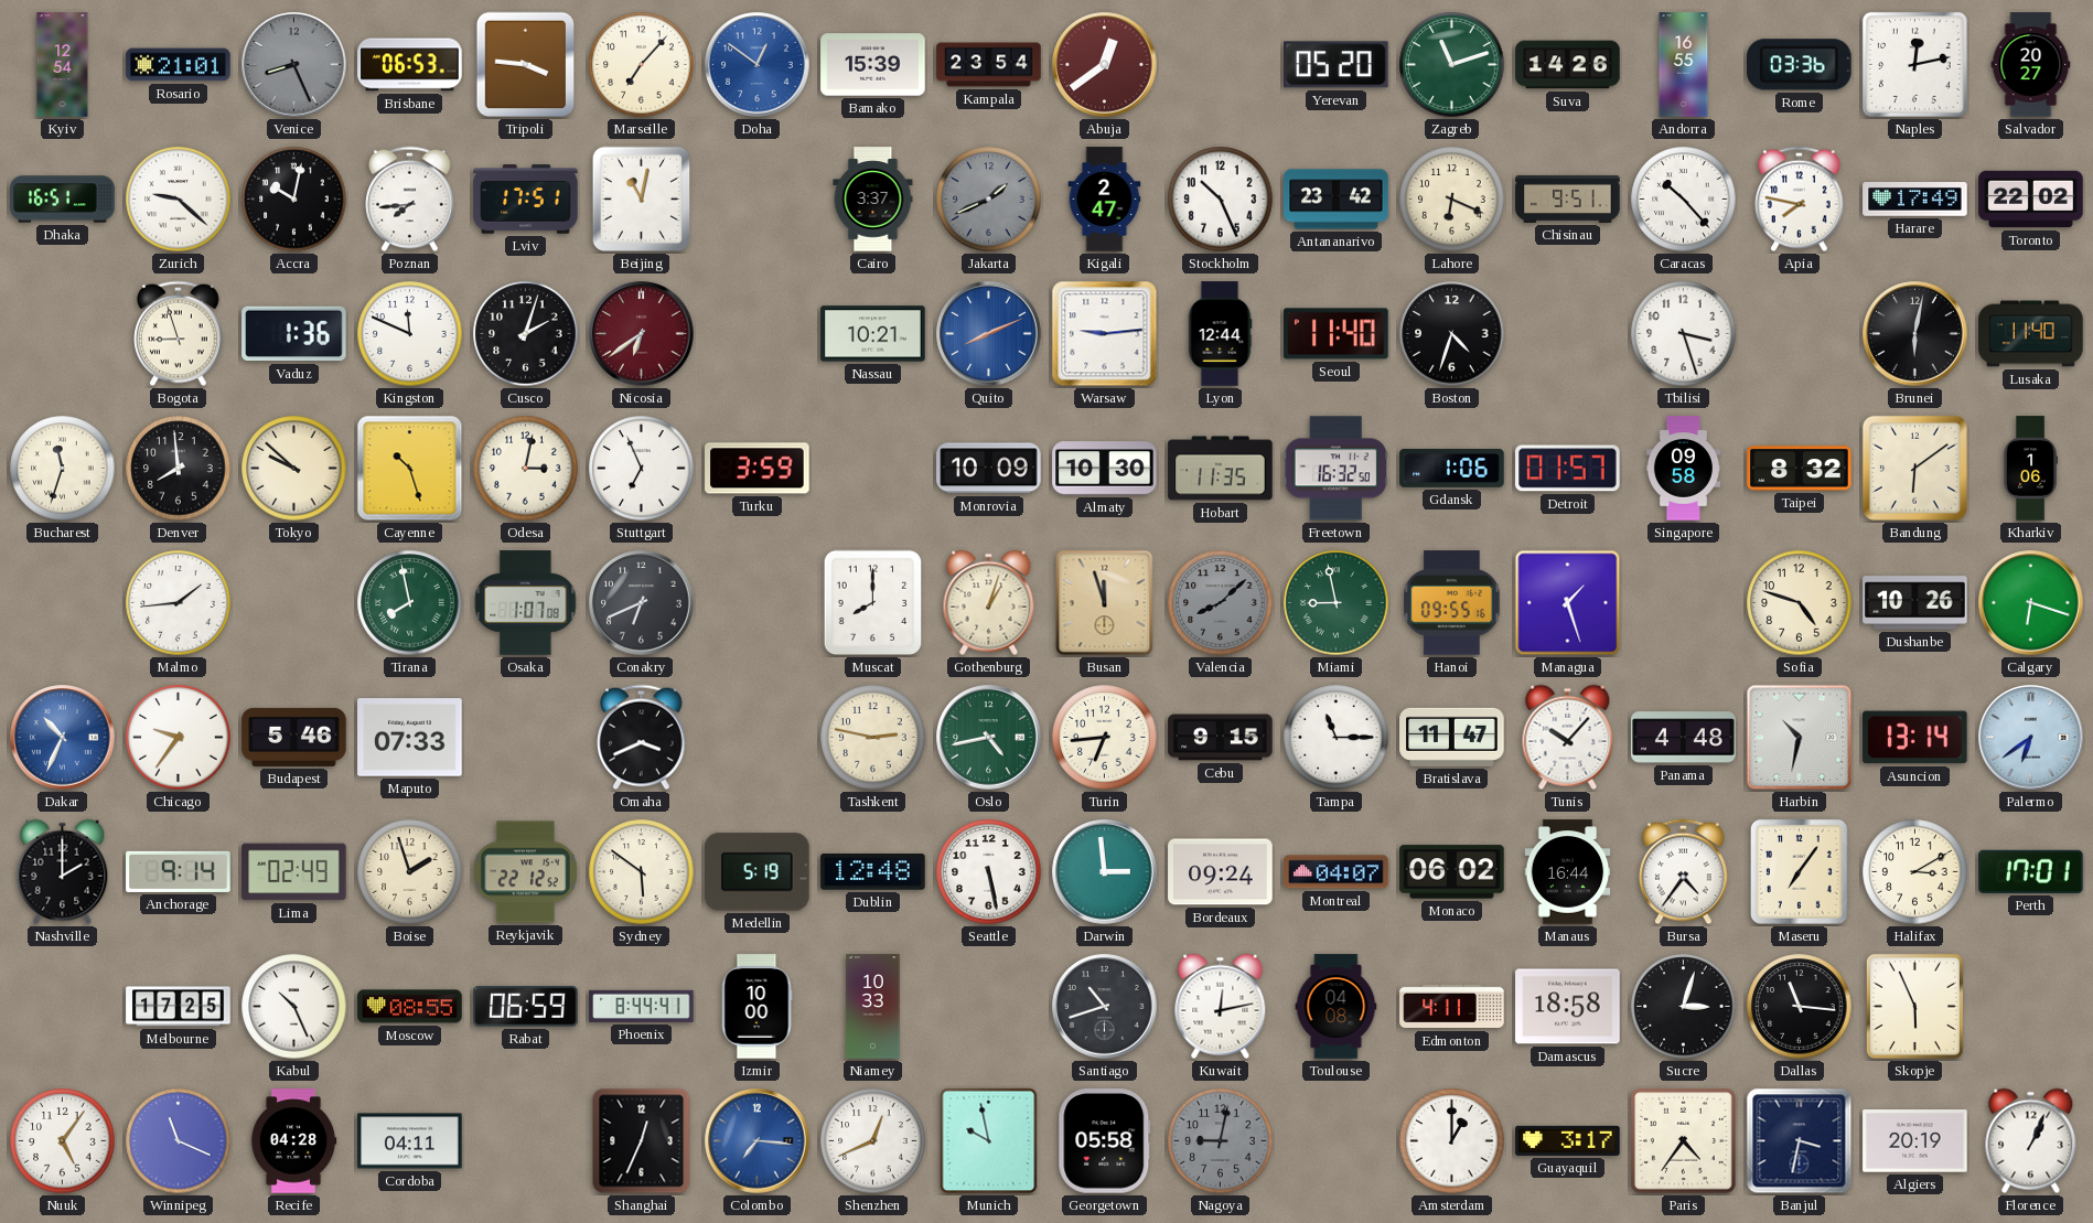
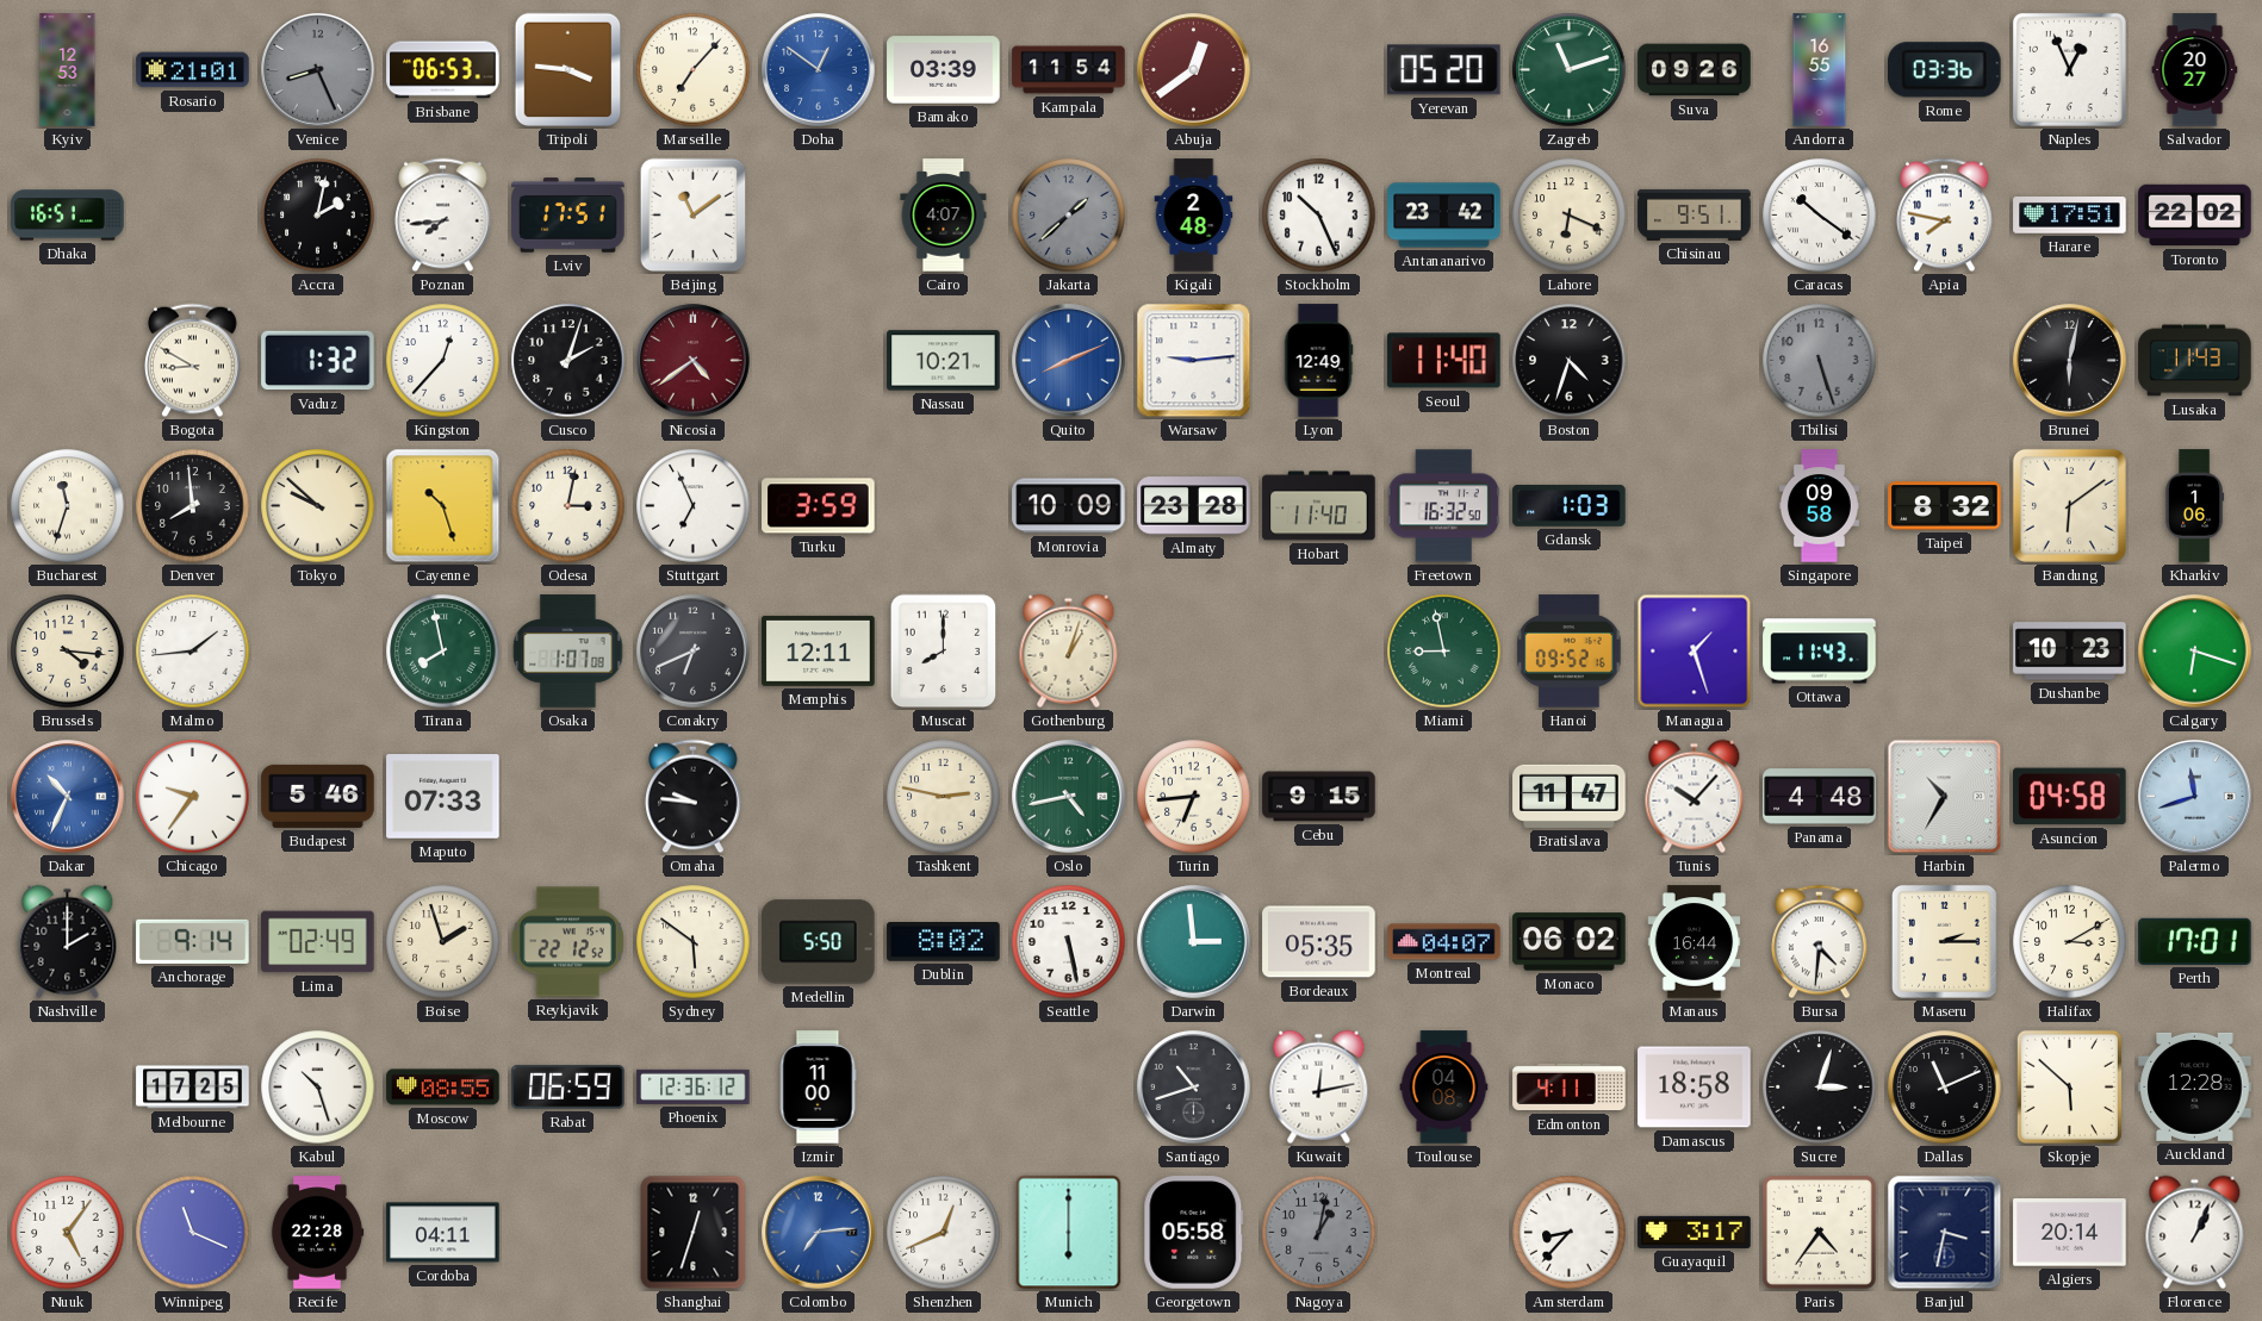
Kyiv: 12:54 -> 12:53
Bamako: 15:39 -> 03:39
Kampala: 23:54 -> 11:54
Suva: 14:26 -> 09:26
Naples: 12:13 -> 12:56
Zurich: 9:22 -> none
Accra: 10:02 -> 2:02
Beijing: 11:02 -> 11:09
Cairo: 3:37 -> 4:07
Jakarta: 1:41 -> 1:38
Kigali: 2:47 -> 2:48
Caracas: 10:23 -> 10:21
Harare: 17:49 -> 17:51
Bogota: 8:57 -> 8:50
Vaduz: 1:36 -> 1:32
Kingston: 11:49 -> 12:37
Nicosia: 6:39 -> 4:39
Lyon: 12:44 -> 12:49
Tbilisi: 3:27 -> 5:27
Tbilisi dial: white -> grey
Lusaka: 11:40 -> 11:43
Almaty: 10:30 -> 23:28
Hobart: 11:35 -> 11:40
Gdansk: 1:06 -> 1:03
Detroit: 01:57 -> none
Brussels: none -> 4:16
Memphis: none -> 12:11
Busan: 11:57 -> none
Valencia: 8:08 -> none
Hanoi: 09:55 -> 09:52
Ottawa: none -> 11:43
Sofia: 4:48 -> none
Dushanbe: 10:26 -> 10:23
Omaha: 3:41 -> 9:46
Tampa: 11:15 -> none
Harbin: 10:32 -> 10:35
Asuncion: 13:14 -> 04:58
Palermo: 6:39 -> 11:42
Medellin: 5:19 -> 5:50
Dublin: 12:48 -> 8:02
Bordeaux: 09:24 -> 05:35
Bursa: 4:36 -> 4:31
Maseru: 7:06 -> 2:15
Kabul: 10:26 -> 10:27
Phoenix: 8:44 -> 12:36
Izmir: 10:00 -> 11:00
Niamey: 10:33 -> none
Dallas: 11:16 -> 11:11
Skopje: 5:56 -> 5:52
Auckland: none -> 12:28
Recife: 04:28 -> 22:28
Shanghai: 12:34 -> 12:33
Colombo: 7:16 -> 7:14
Munich: 9:58 -> 6:00
Nagoya: 9:02 -> 1:02
Amsterdam: 1:00 -> 8:37
Algiers: 20:19 -> 20:14
